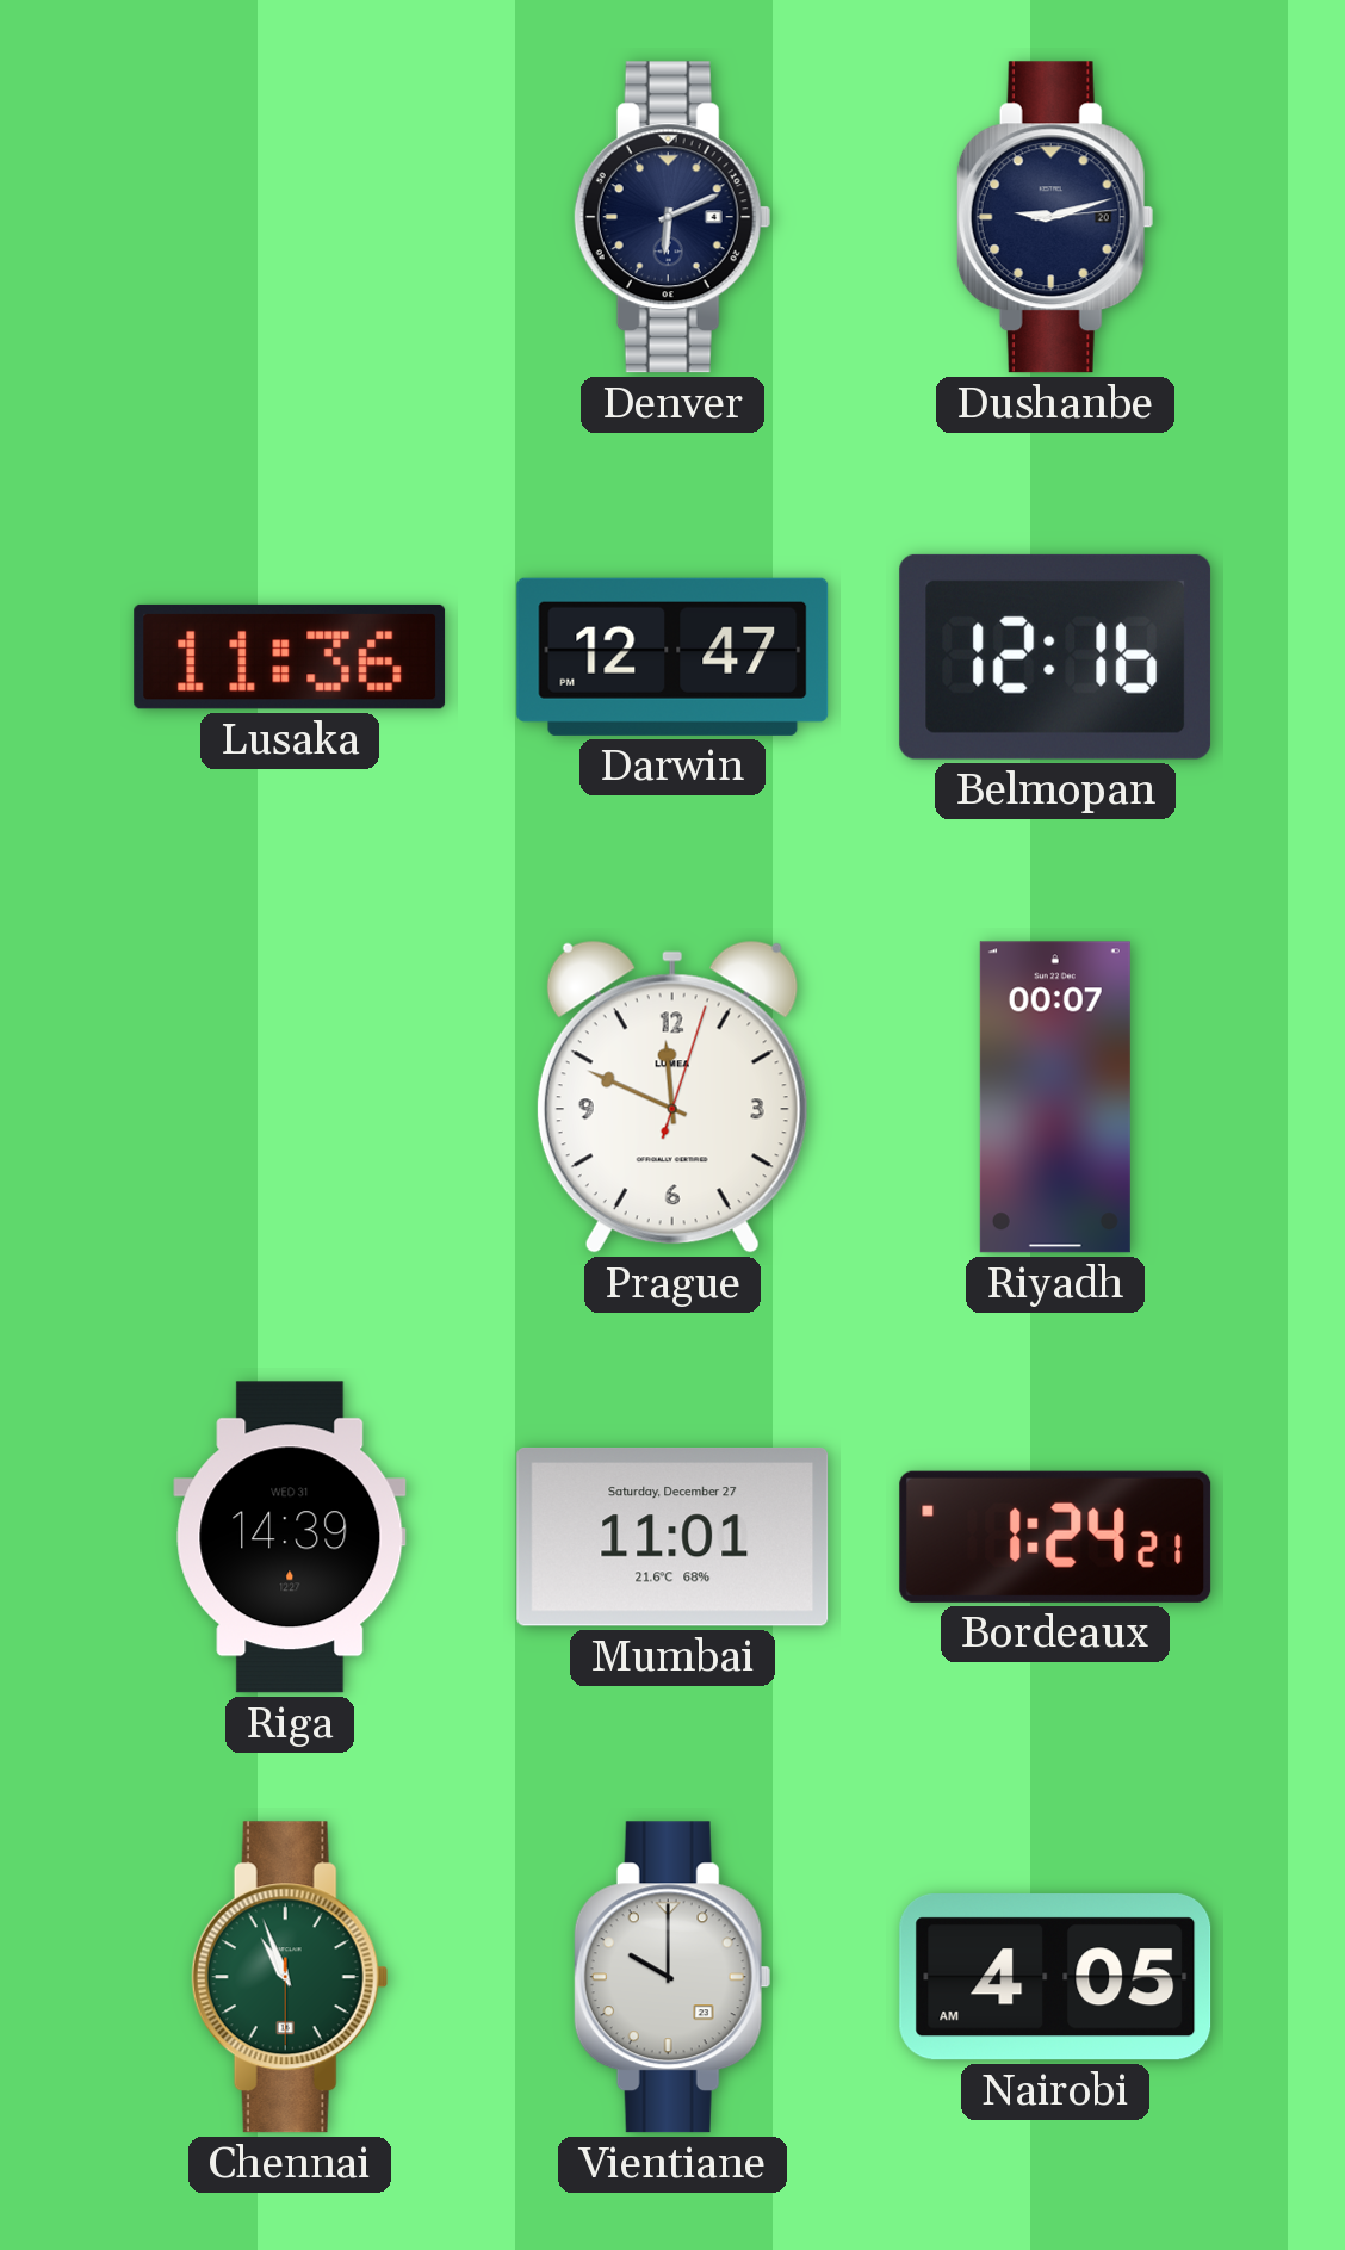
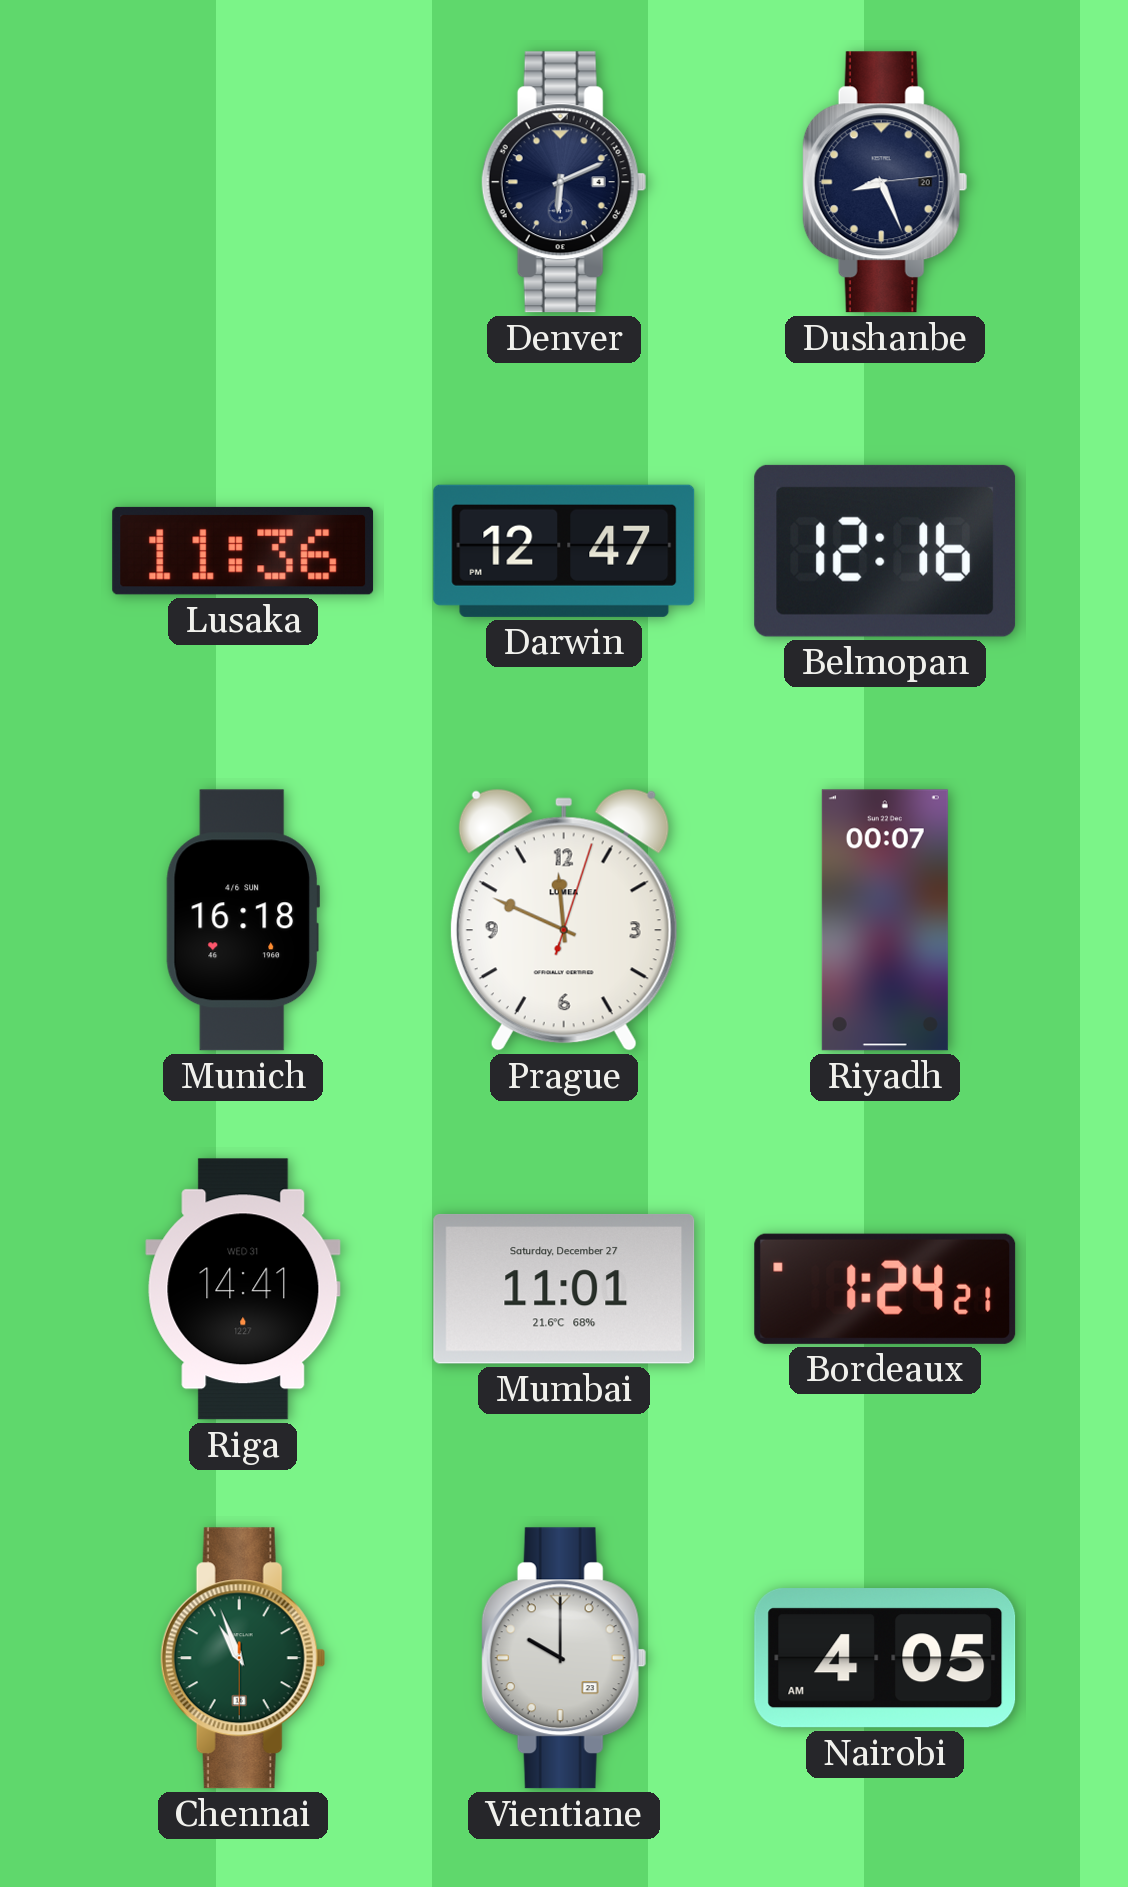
Dushanbe: 9:12 -> 8:26
Munich: none -> 16:18
Riga: 14:39 -> 14:41
